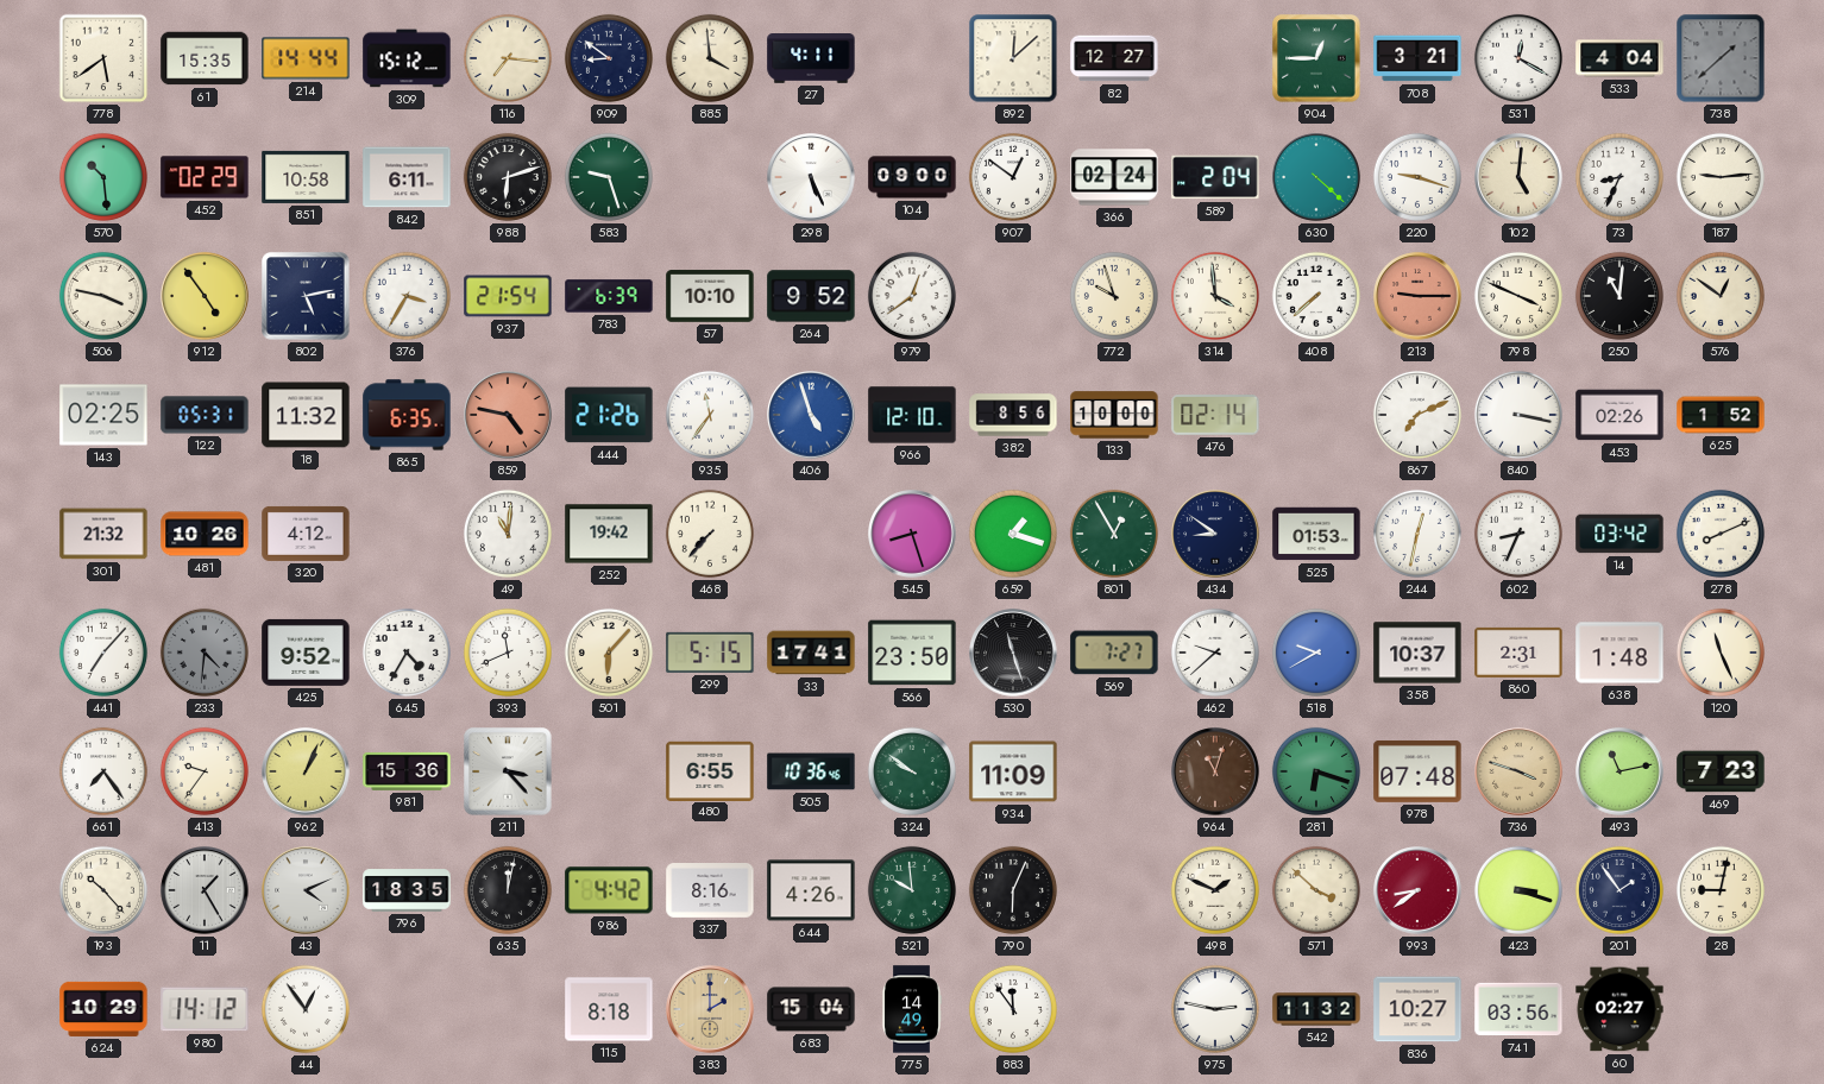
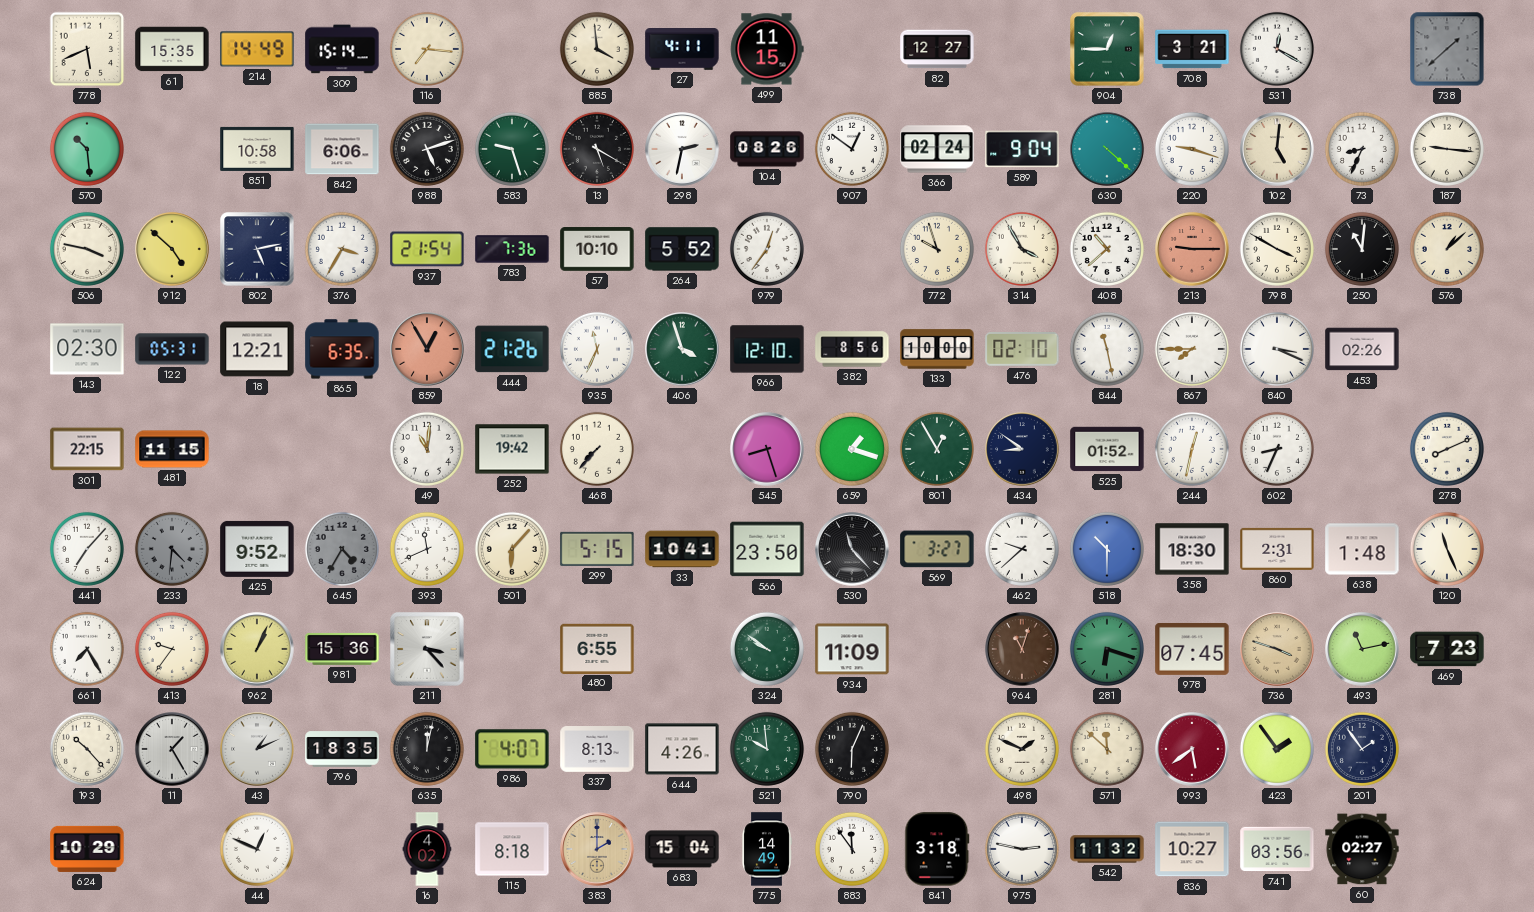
778: 5:39 -> 5:41
214: 14:44 -> 14:49
309: 15:12 -> 15:14
909: 8:51 -> none
499: none -> 11:15
892: 12:08 -> none
533: 4:04 -> none
452: 02:29 -> none
842: 6:11 -> 6:06
988: 6:12 -> 5:12
13: none -> 5:20
298: 5:26 -> 2:32
104: 09:00 -> 08:26
589: 2:04 -> 9:04
187: 9:14 -> 9:16
912: 4:54 -> 4:52
783: 6:39 -> 7:36
264: 9:52 -> 5:52
979: 12:39 -> 12:36
314: 3:59 -> 3:55
408: 7:38 -> 10:38
798: 3:49 -> 3:50
576: 12:51 -> 1:08
143: 02:25 -> 02:30
18: 11:32 -> 12:21
859: 4:47 -> 12:55
935: 11:36 -> 11:34
406: 4:57 -> 3:57
406 dial: blue -> green
476: 02:14 -> 02:10
844: none -> 11:28
867: 7:11 -> 7:45
840: 3:17 -> 3:19
625: 1:52 -> none
301: 21:32 -> 22:15
481: 10:26 -> 11:15
320: 4:12 -> none
525: 01:53 -> 01:52
14: 03:42 -> none
645 dial: white -> grey
33: 17:41 -> 10:41
530: 11:27 -> 11:23
569: 7:27 -> 3:27
518: 9:40 -> 10:30
358: 10:37 -> 18:30
661: 7:24 -> 7:25
505: 10:36 -> none
978: 07:48 -> 07:45
43: 4:11 -> 1:11
986: 4:42 -> 4:07
337: 8:16 -> 8:13
571: 3:52 -> 11:52
993: 8:39 -> 5:39
423: 3:18 -> 1:54
28: 9:02 -> none
980: 14:12 -> none
44: 12:54 -> 12:49
16: none -> 4:02
841: none -> 3:18
